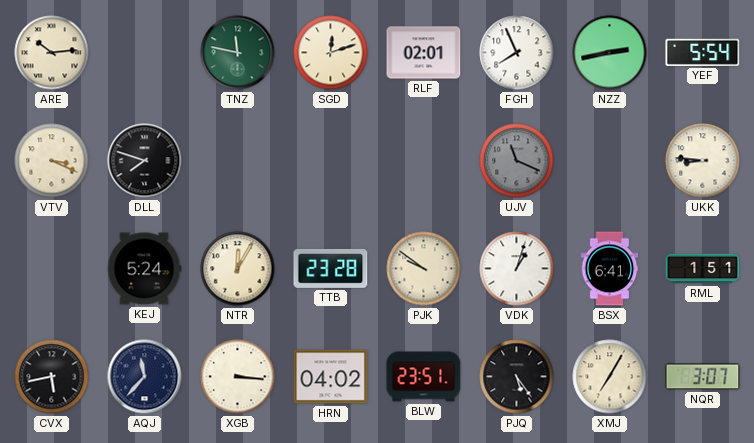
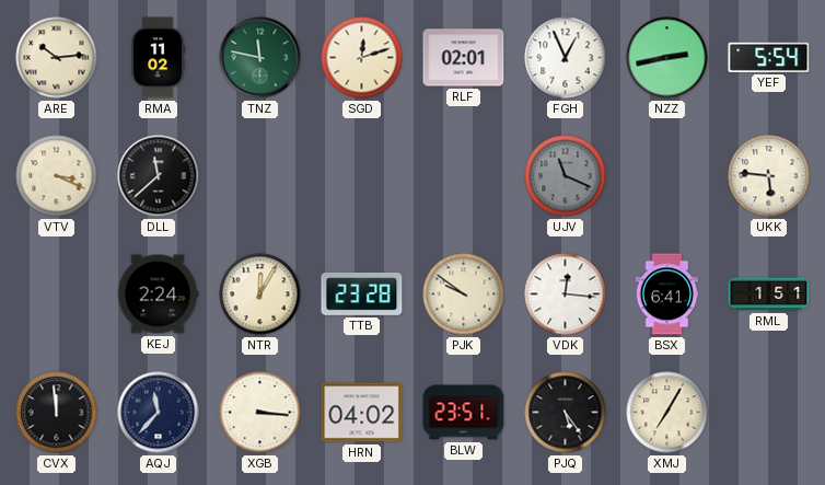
RMA: none -> 11:02
FGH: 7:56 -> 12:56
DLL: 7:48 -> 11:38
UKK: 8:46 -> 5:46
KEJ: 5:24 -> 2:24
VDK: 1:03 -> 12:16
CVX: 5:43 -> 11:59
NQR: 3:07 -> none
